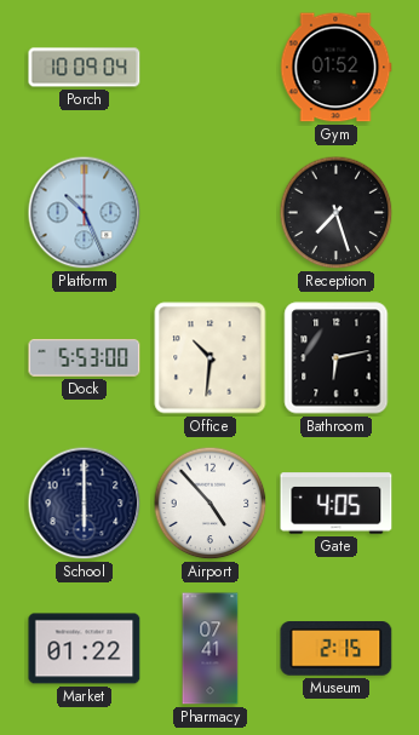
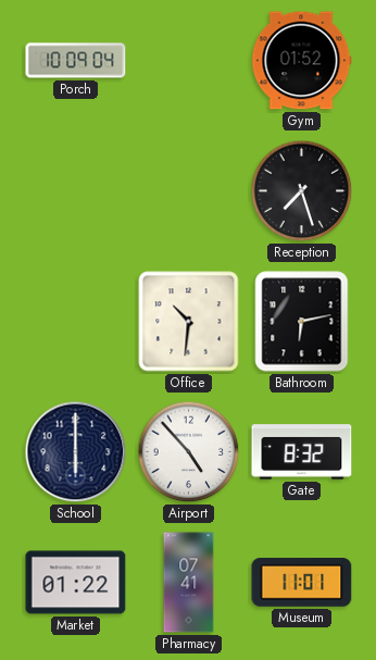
Platform: 10:26 -> none
Dock: 5:53 -> none
Gate: 4:05 -> 8:32
Museum: 2:15 -> 11:01
